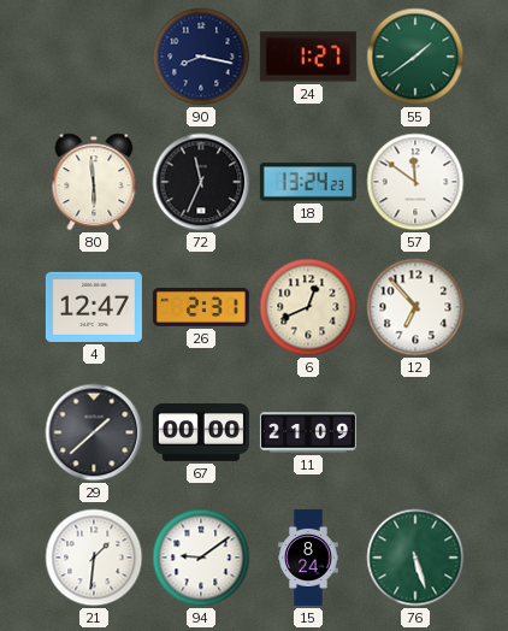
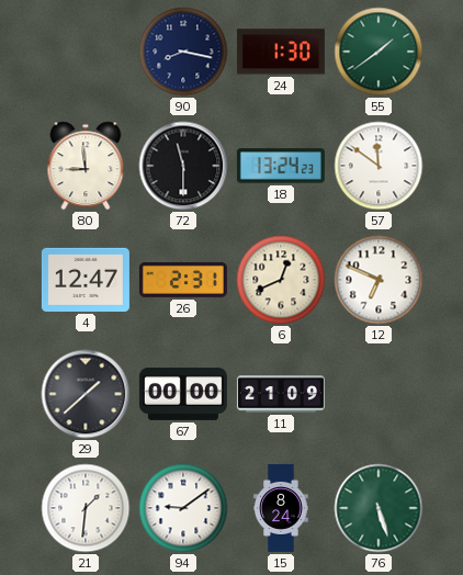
24: 1:27 -> 1:30
80: 5:59 -> 8:59
72: 11:34 -> 11:30
12: 6:53 -> 6:49
